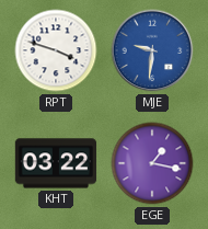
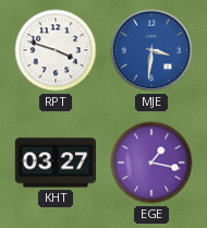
MJE: 9:31 -> 3:31
KHT: 03:22 -> 03:27
